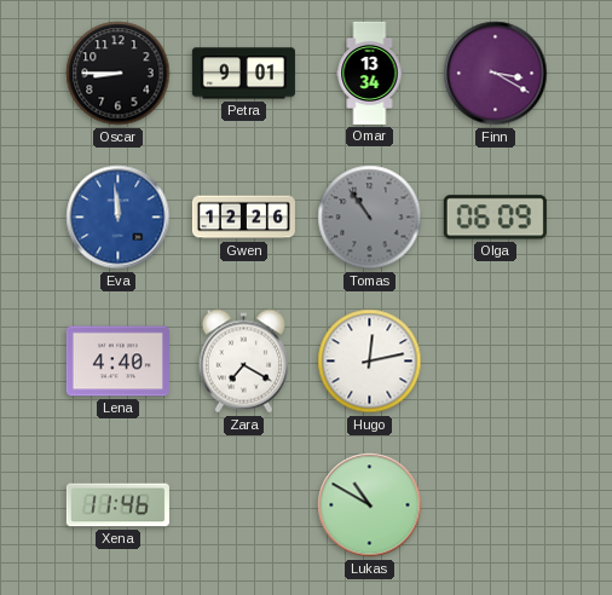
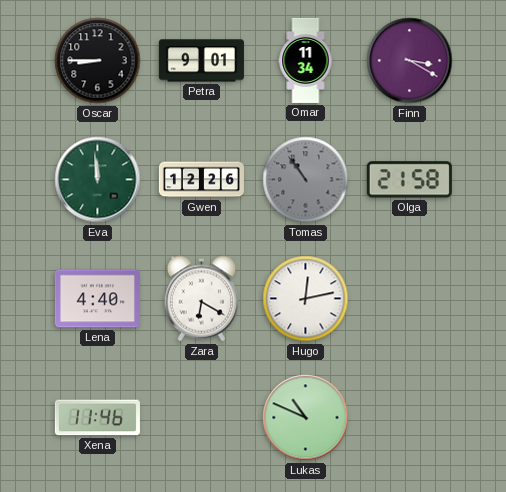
Omar: 13:34 -> 11:34
Eva dial: blue -> green
Olga: 06:09 -> 21:58
Zara: 7:20 -> 6:20
Lukas: 10:50 -> 10:49
